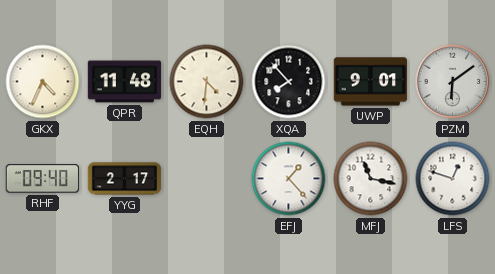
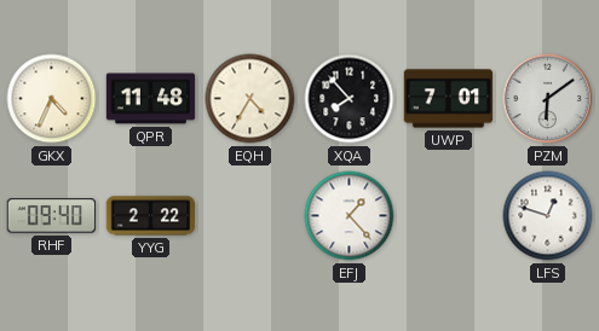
EQH: 4:31 -> 4:35
UWP: 9:01 -> 7:01
YYG: 2:17 -> 2:22
MFJ: 11:17 -> none
